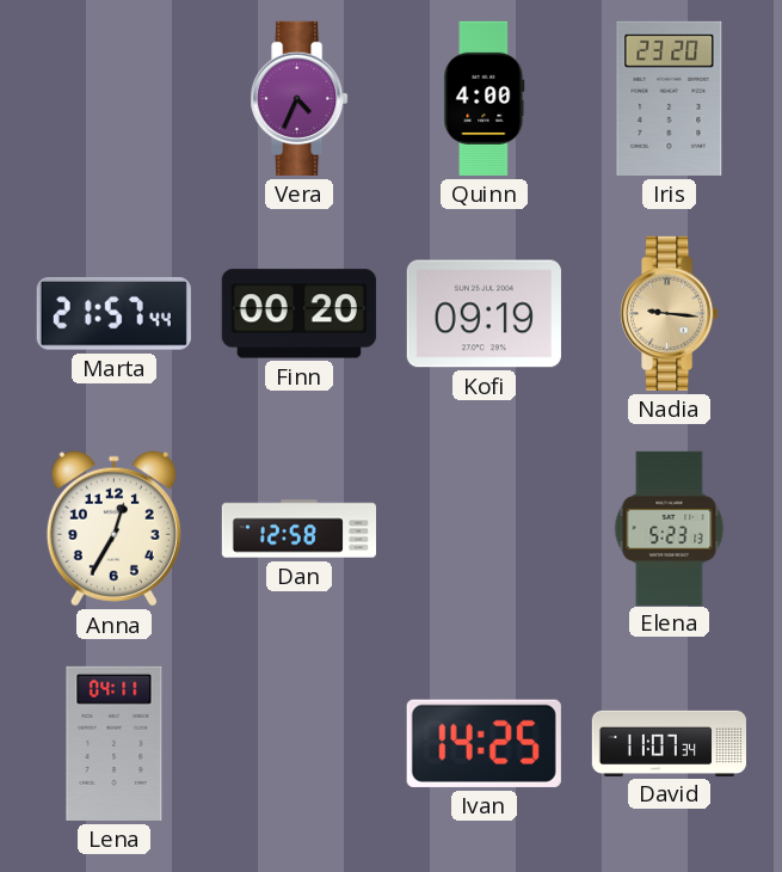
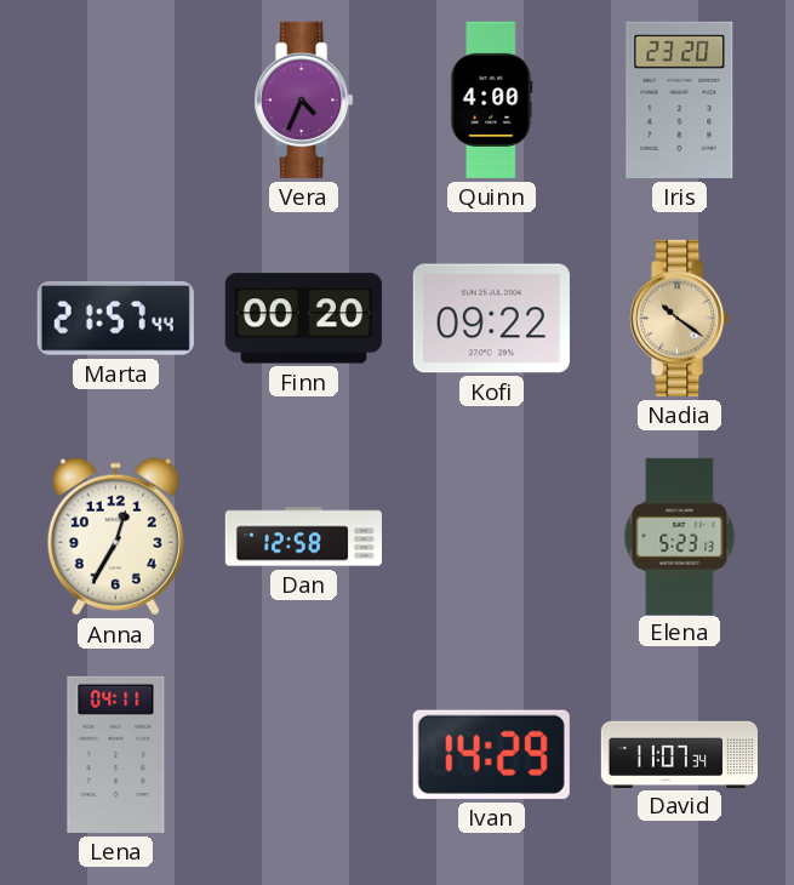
Kofi: 09:19 -> 09:22
Nadia: 9:16 -> 10:21
Ivan: 14:25 -> 14:29
